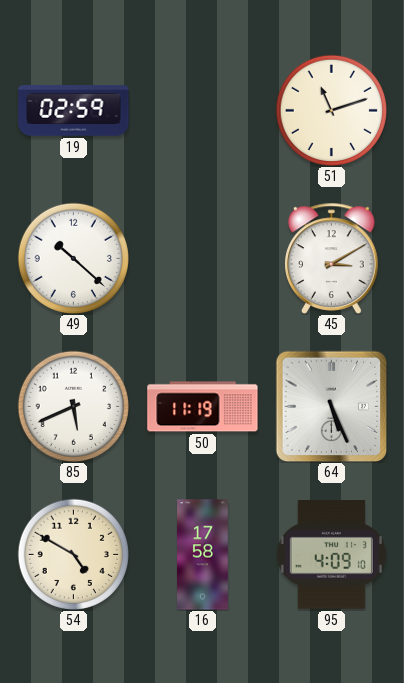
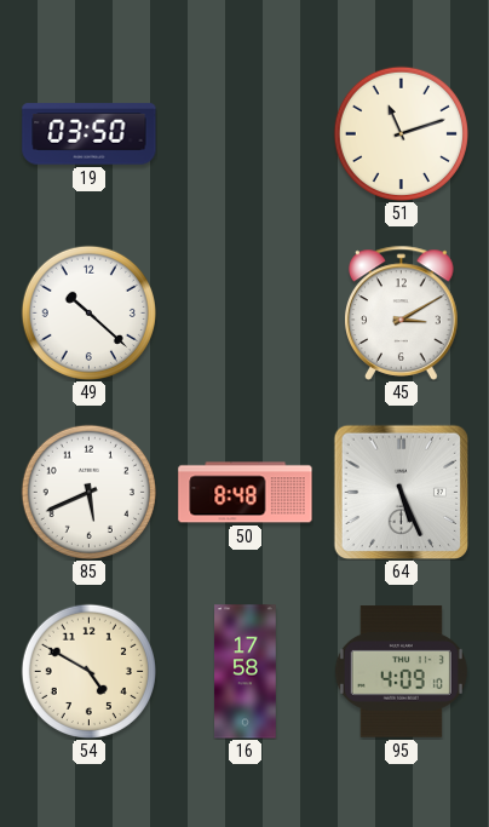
19: 02:59 -> 03:50
50: 11:19 -> 8:48
